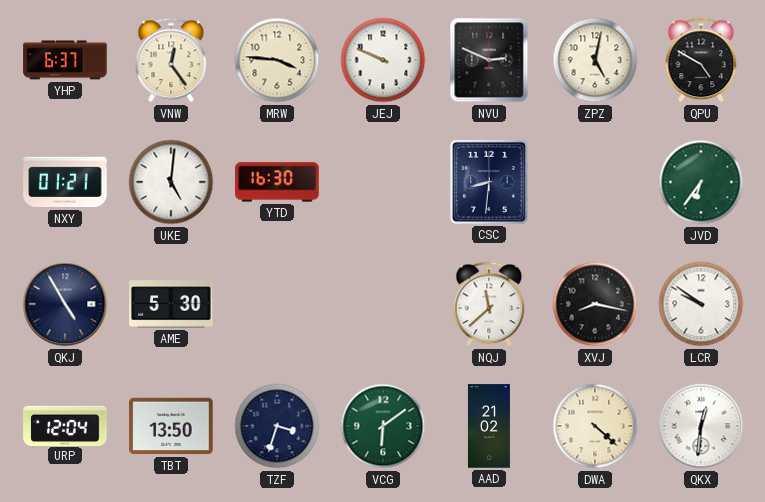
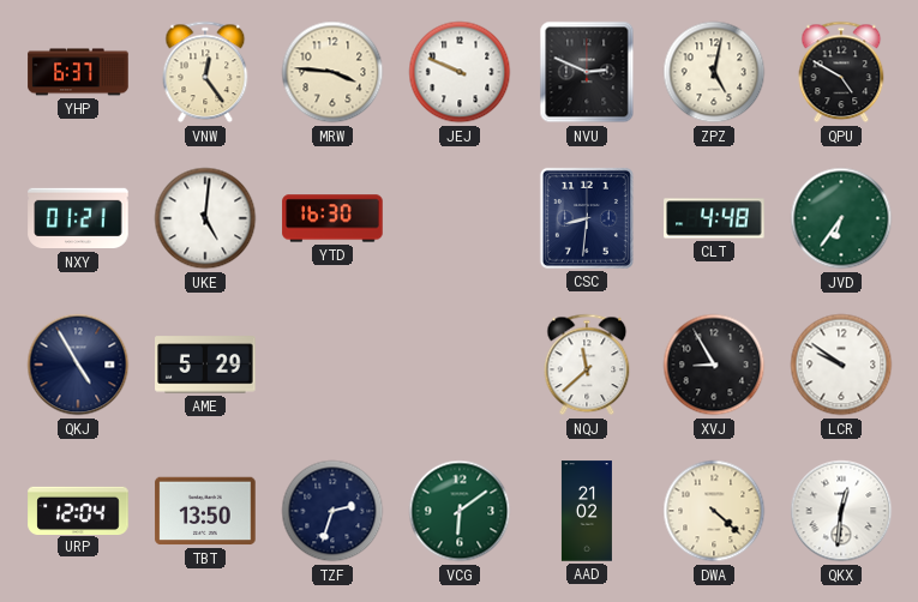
CLT: none -> 4:48
AME: 5:30 -> 5:29
XVJ: 8:17 -> 8:55
TZF: 3:33 -> 2:33
